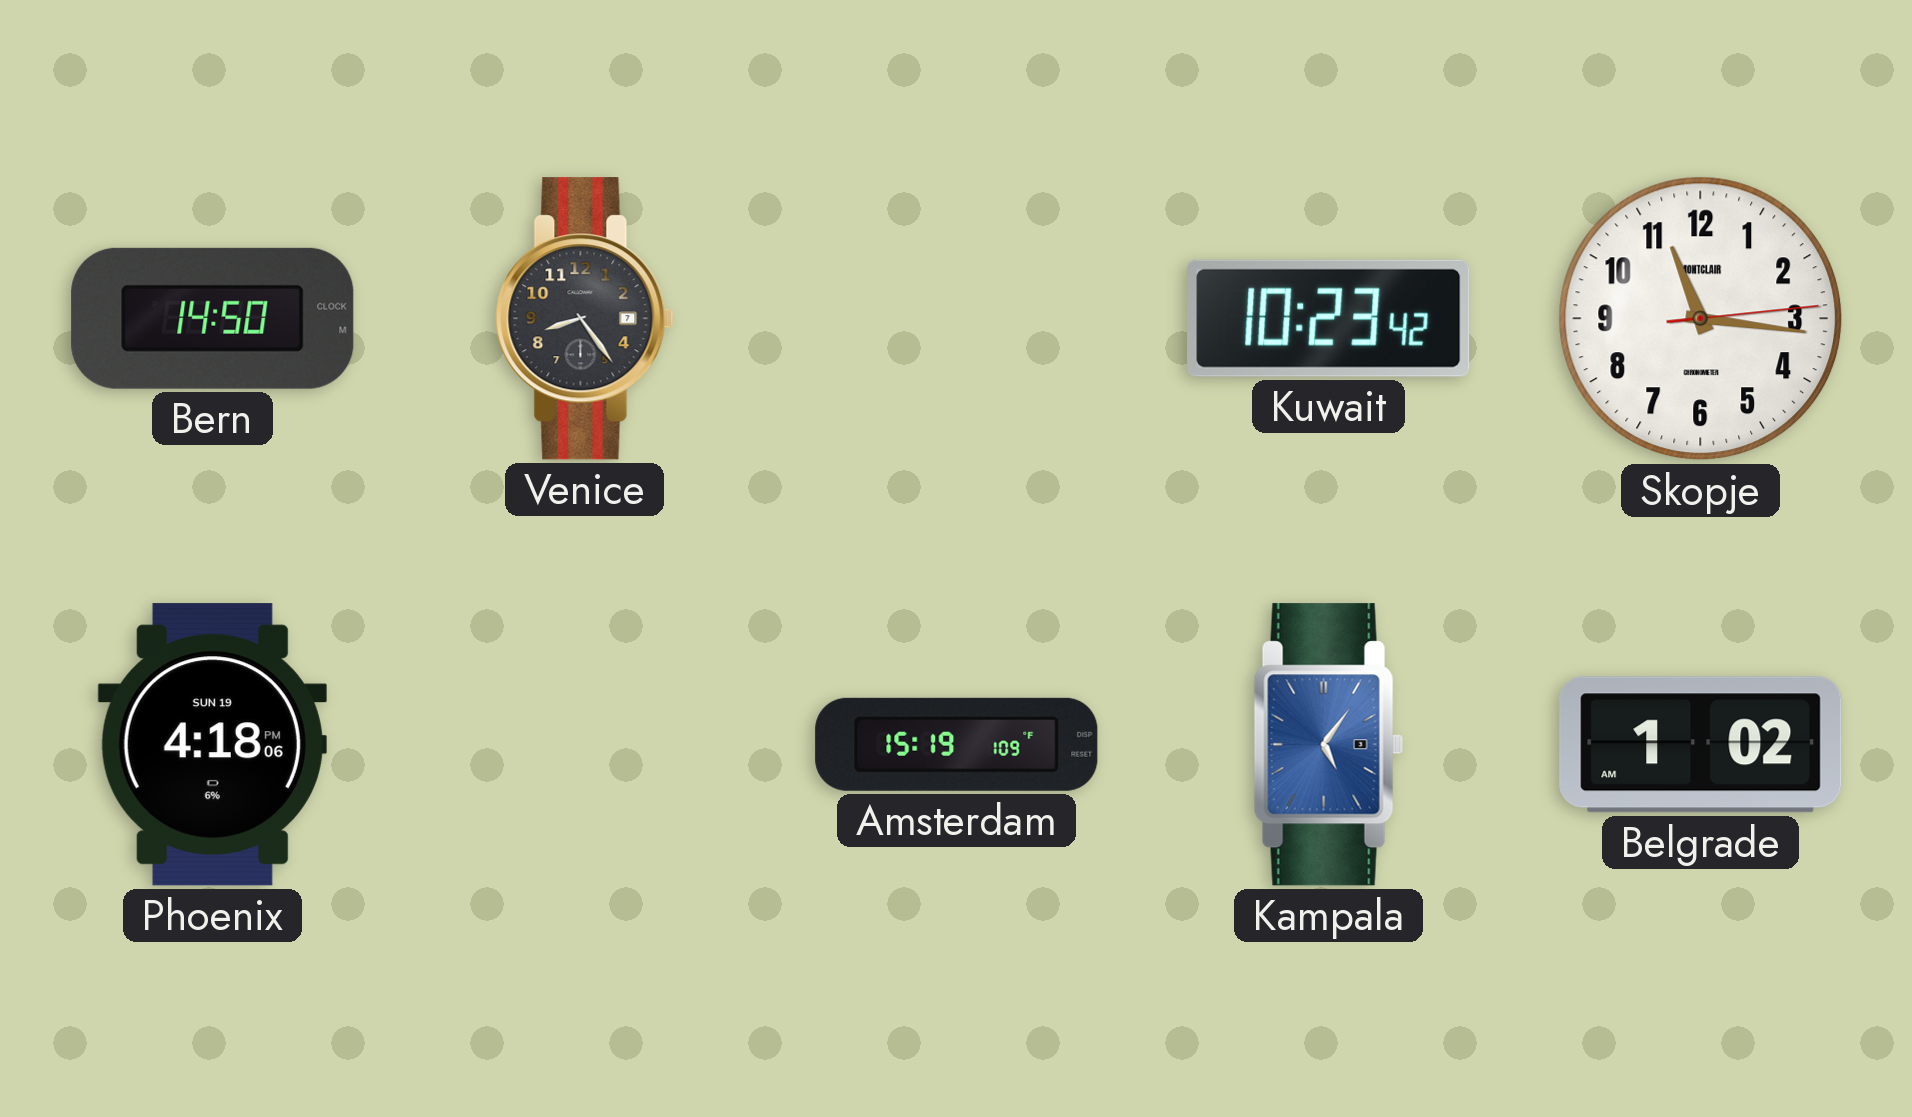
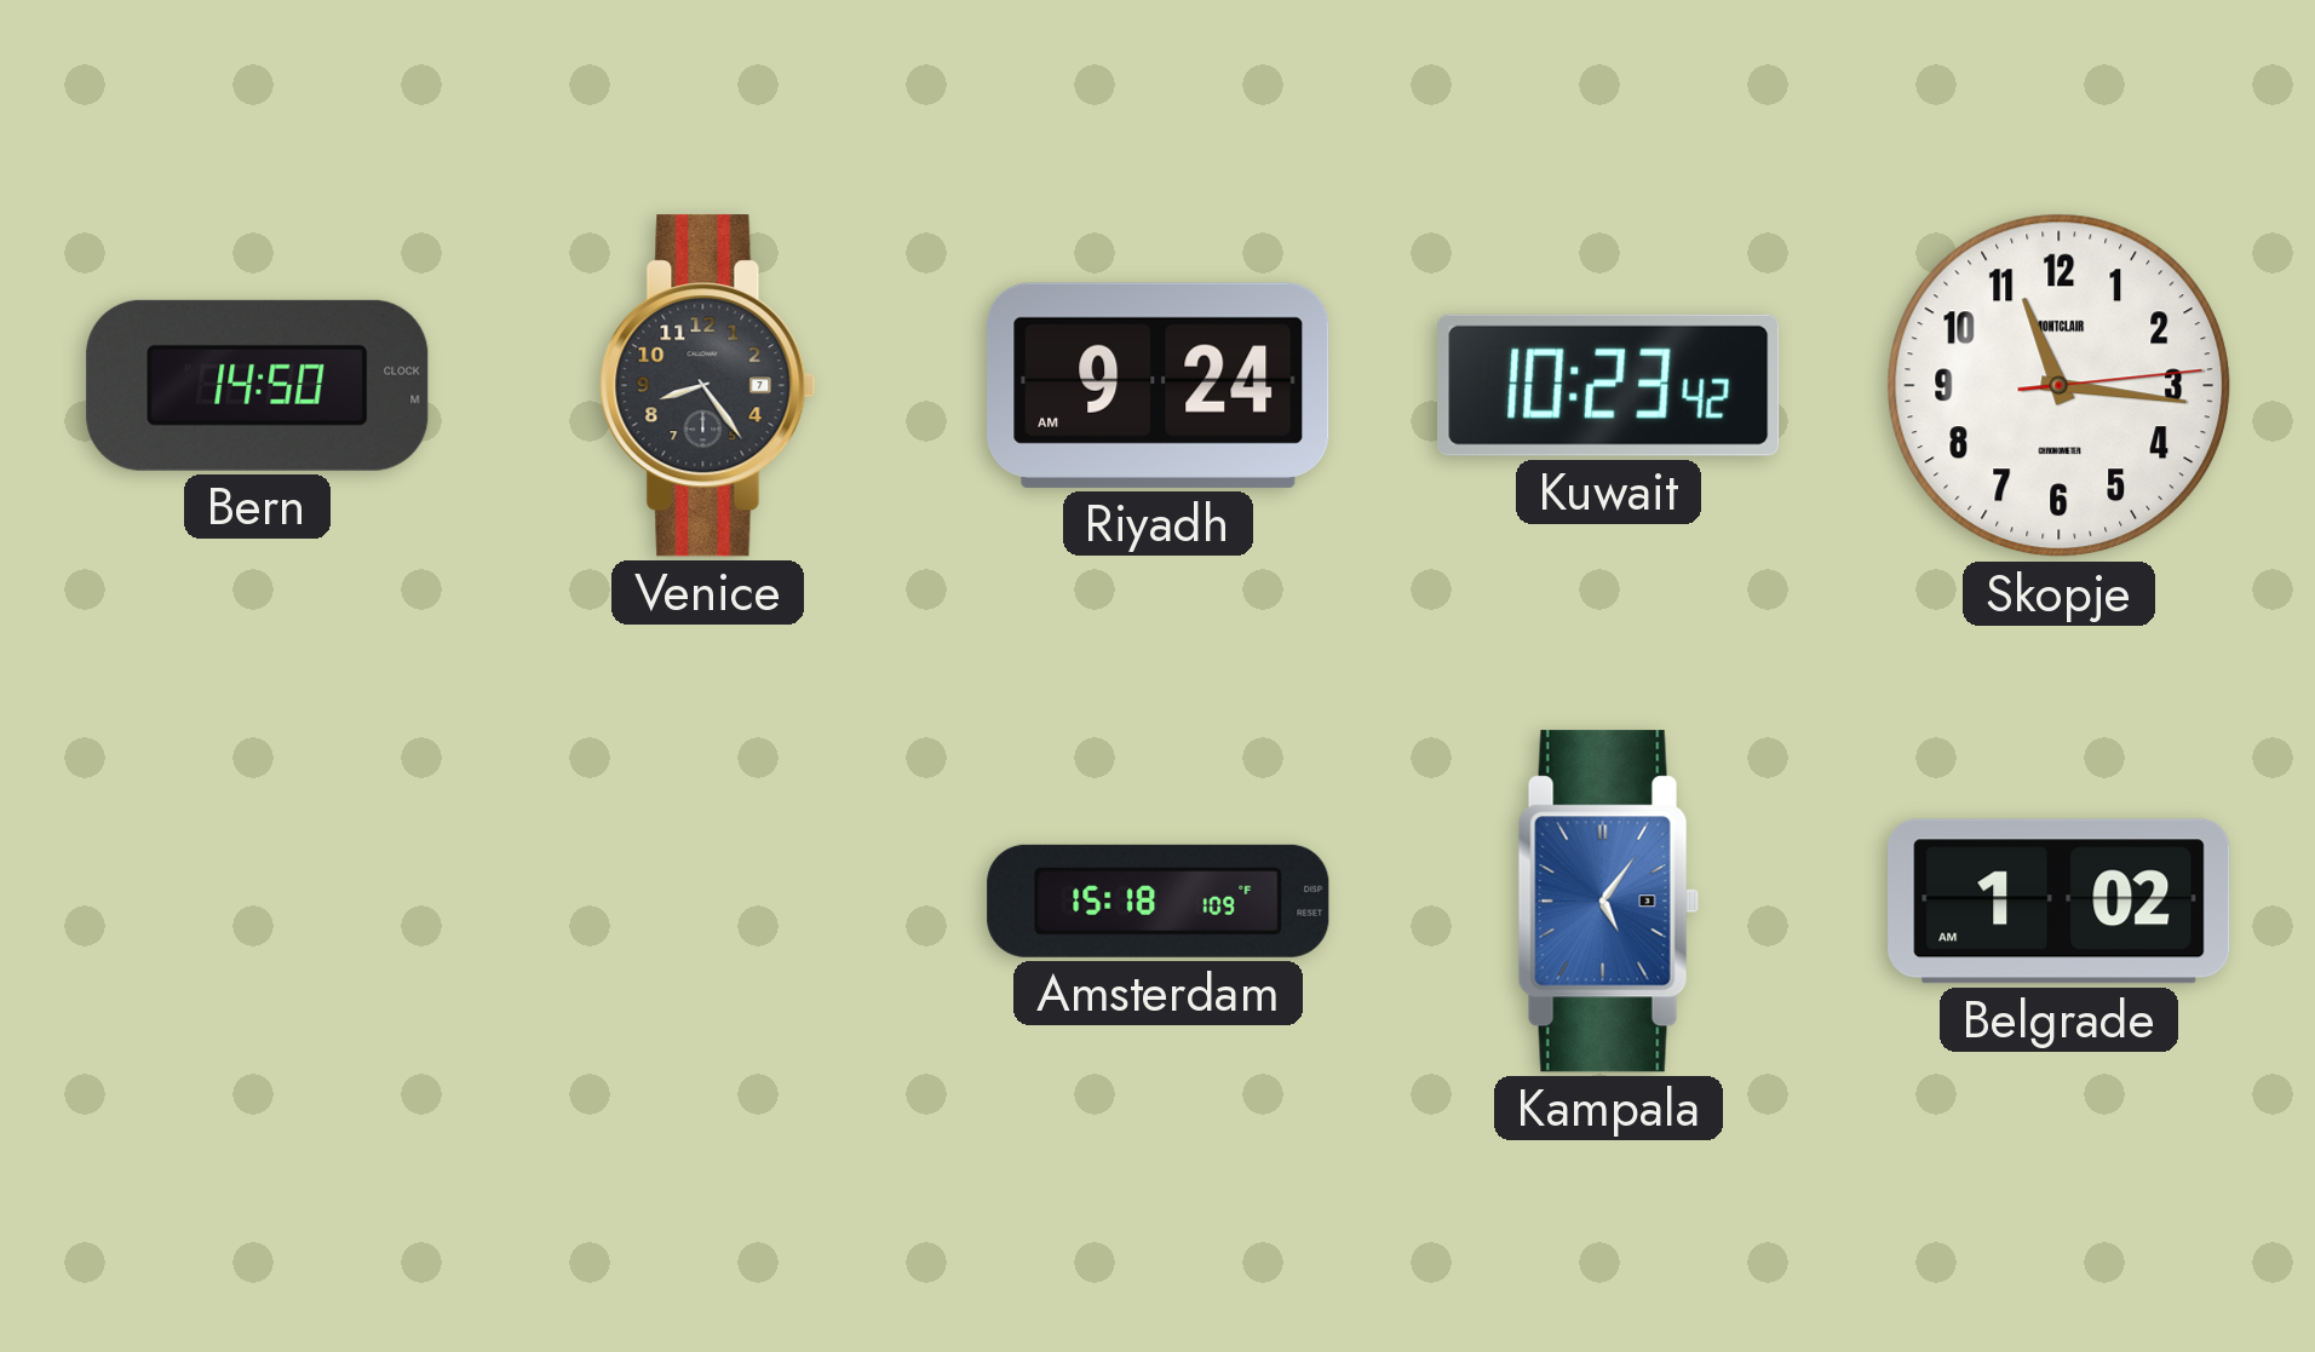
Riyadh: none -> 9:24
Phoenix: 4:18 -> none
Amsterdam: 15:19 -> 15:18
